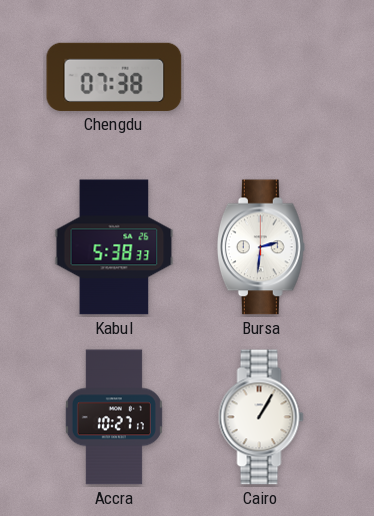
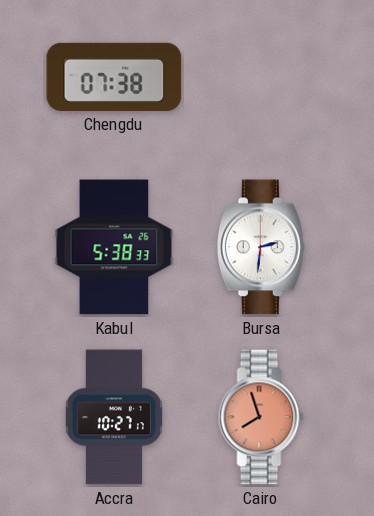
Cairo: 1:05 -> 7:57
Cairo dial: white -> salmon
